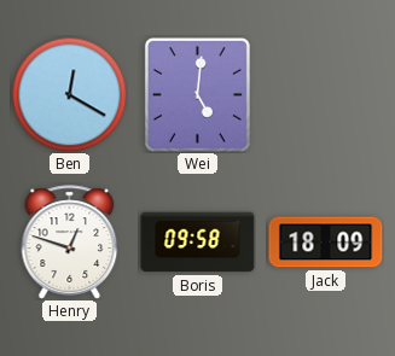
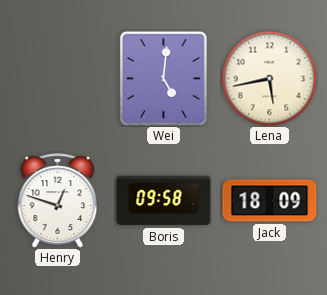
Ben: 12:20 -> none
Lena: none -> 5:43
